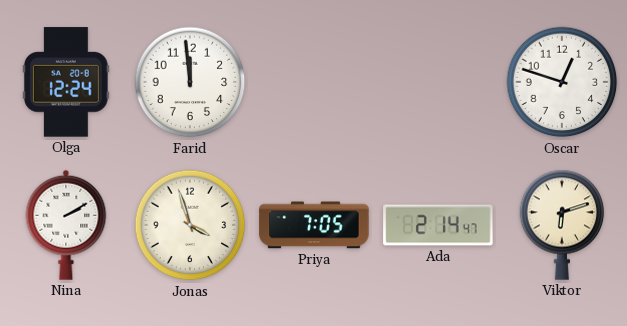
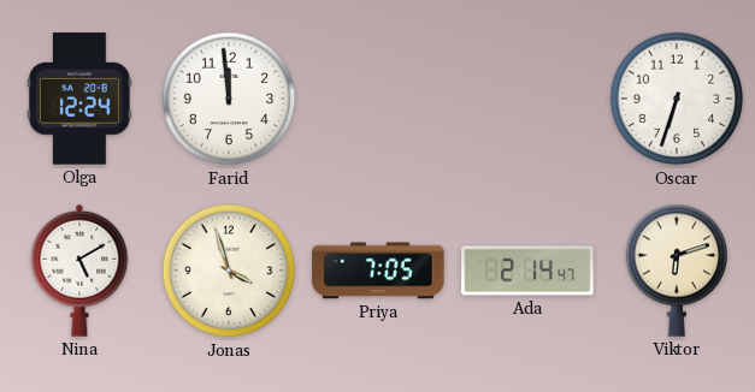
Oscar: 12:48 -> 6:33
Nina: 2:10 -> 5:10
